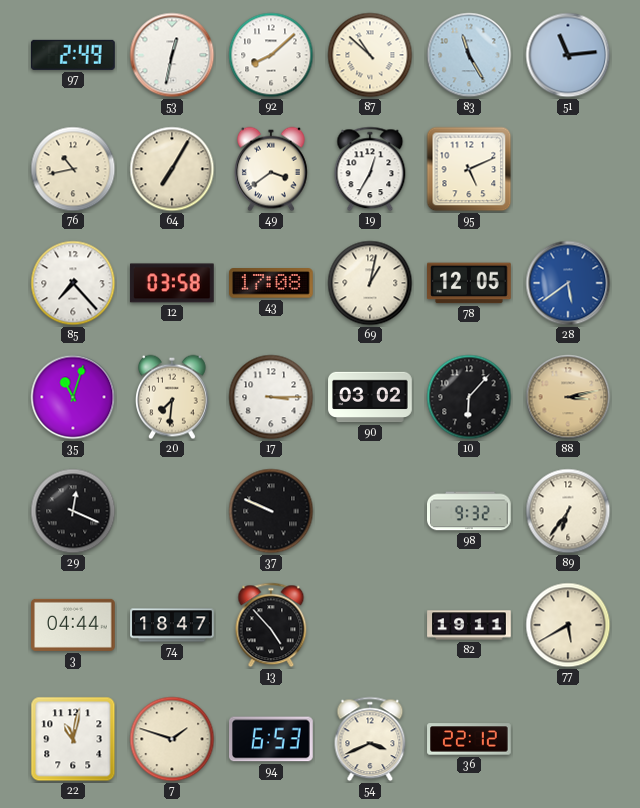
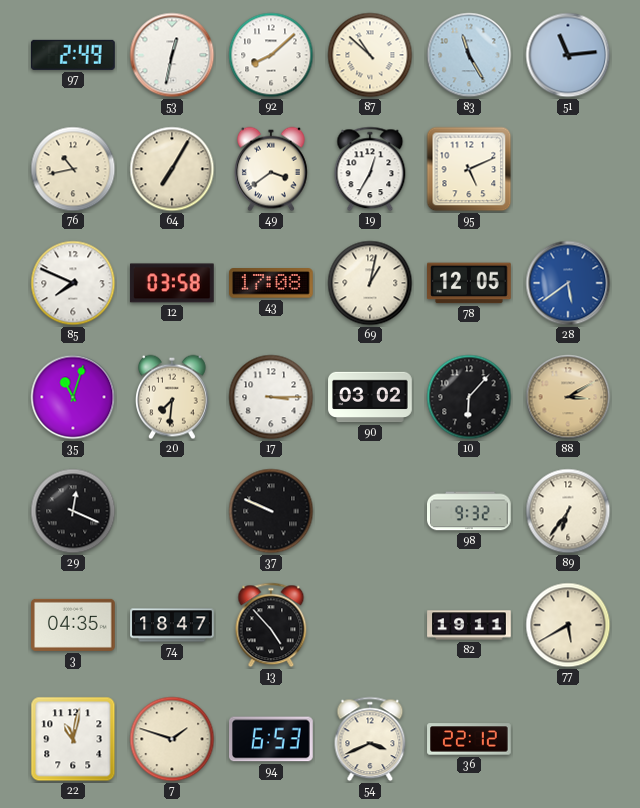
85: 7:23 -> 7:49
88: 3:13 -> 3:10
3: 04:44 -> 04:35
